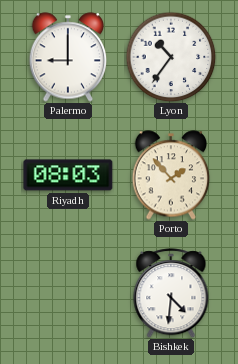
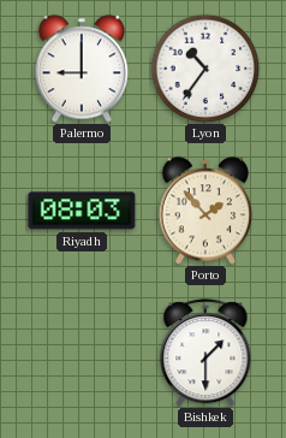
Bishkek: 4:31 -> 1:30
